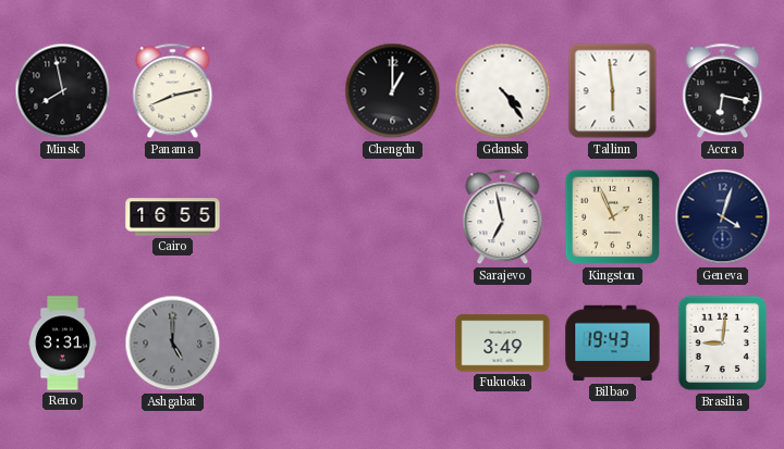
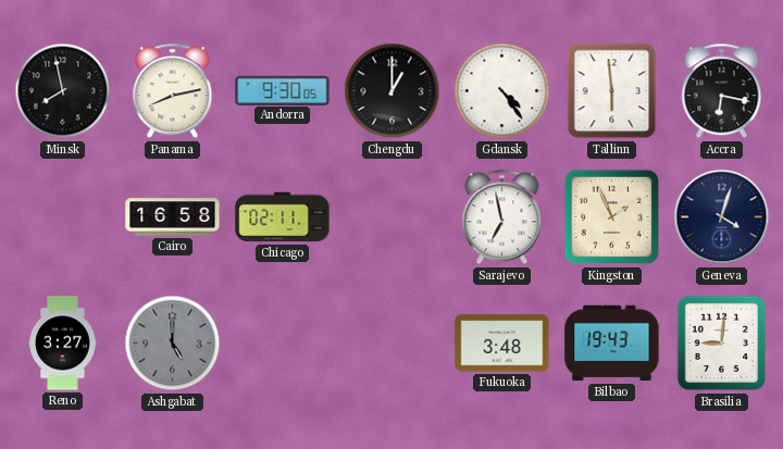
Andorra: none -> 9:30
Cairo: 16:55 -> 16:58
Chicago: none -> 02:11
Reno: 3:31 -> 3:27
Fukuoka: 3:49 -> 3:48
